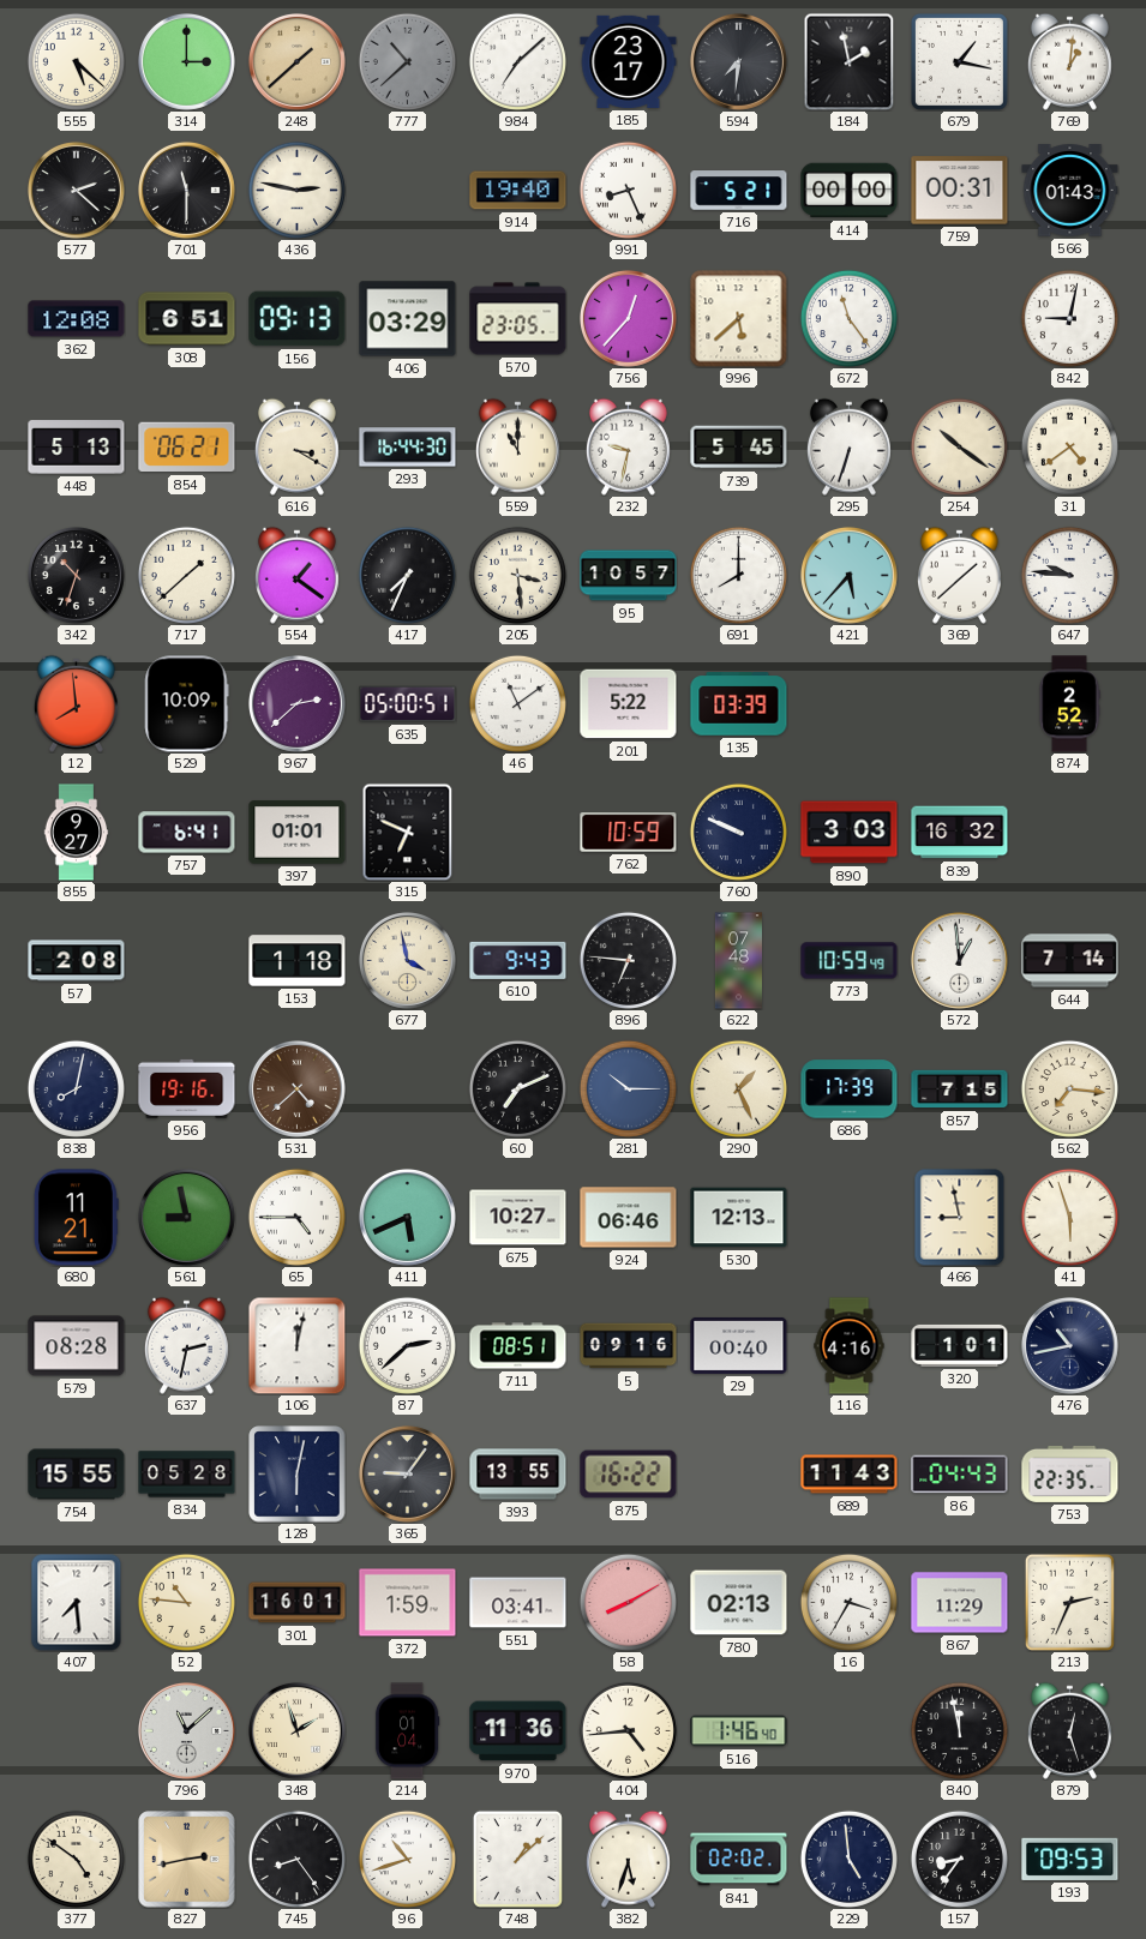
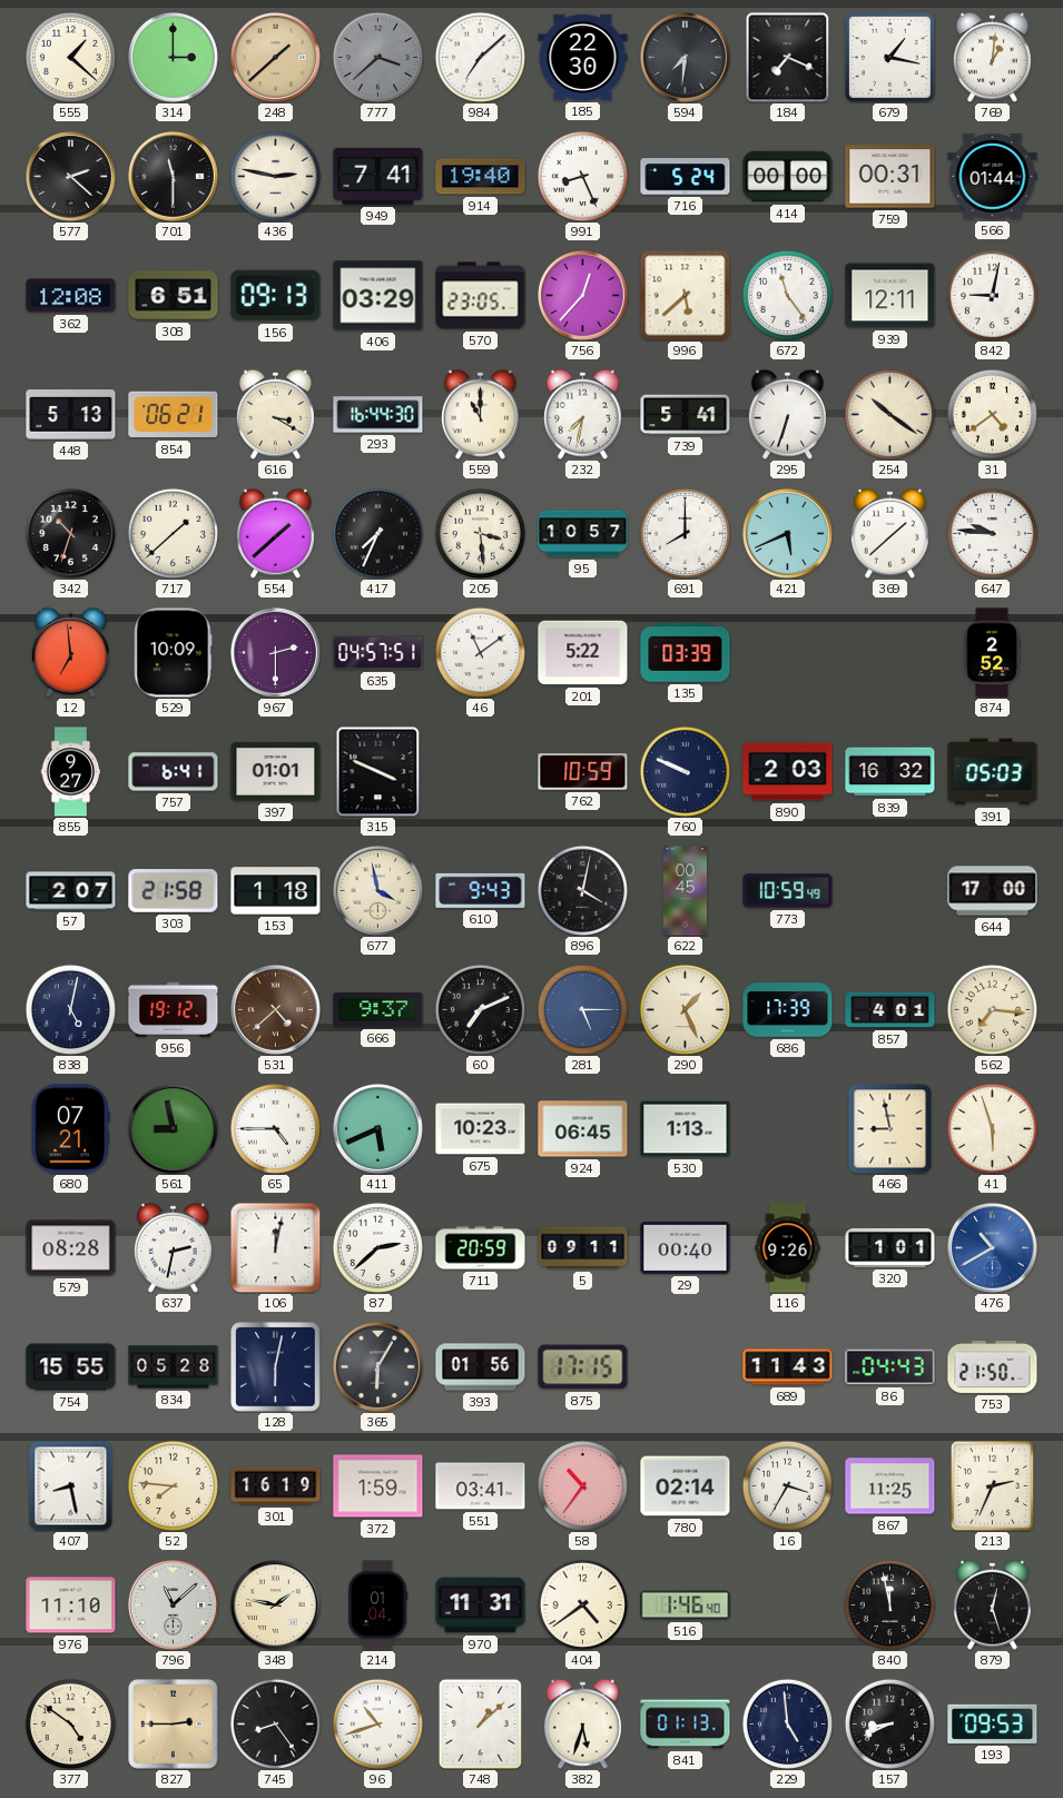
555: 5:22 -> 1:22
777: 10:38 -> 3:38
185: 23:17 -> 22:30
184: 1:58 -> 7:19
949: none -> 7:41
716: 5:21 -> 5:24
566: 01:43 -> 01:44
939: none -> 12:11
232: 9:32 -> 7:32
739: 5:45 -> 5:41
554: 1:21 -> 1:38
421: 5:37 -> 5:41
12: 7:59 -> 6:59
967: 2:38 -> 2:30
635: 05:00 -> 04:57
315: 6:49 -> 3:49
890: 3:03 -> 2:03
391: none -> 05:03
57: 2:08 -> 2:07
303: none -> 21:58
896: 6:46 -> 4:02
622: 07:48 -> 00:45
572: 12:59 -> none
644: 7:14 -> 17:00
838: 8:02 -> 5:02
956: 19:16 -> 19:12
666: none -> 9:37
281: 10:15 -> 5:15
857: 7:15 -> 4:01
680: 11:21 -> 07:21
675: 10:27 -> 10:23
924: 06:46 -> 06:45
530: 12:13 -> 1:13
711: 08:51 -> 20:59
5: 09:16 -> 09:11
116: 4:16 -> 9:26
476: 10:43 -> 10:40
476 dial: navy -> blue
365: 9:06 -> 6:05
393: 13:55 -> 01:56
875: 16:22 -> 17:15
753: 22:35 -> 21:50
407: 7:29 -> 8:28
52: 10:46 -> 7:46
301: 16:01 -> 16:19
58: 8:10 -> 10:36
780: 02:13 -> 02:14
867: 11:29 -> 11:25
976: none -> 11:10
348: 1:57 -> 1:47
970: 11:36 -> 11:31
404: 4:44 -> 4:39
827: 2:43 -> 2:45
841: 02:02 -> 01:13
157: 8:36 -> 8:41
